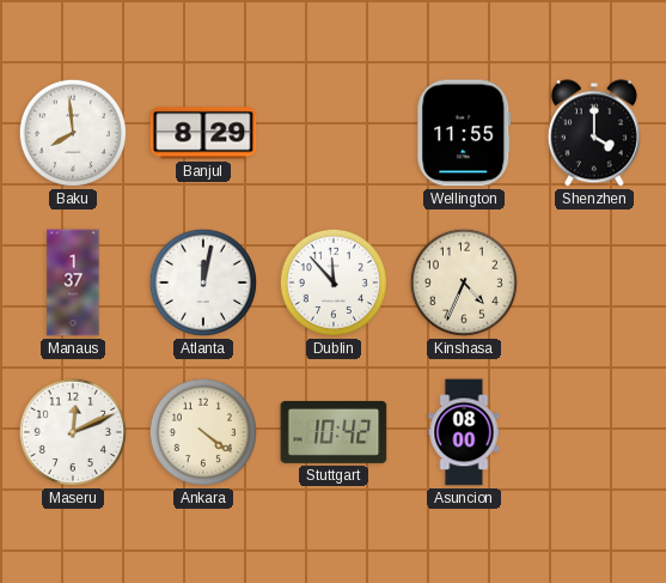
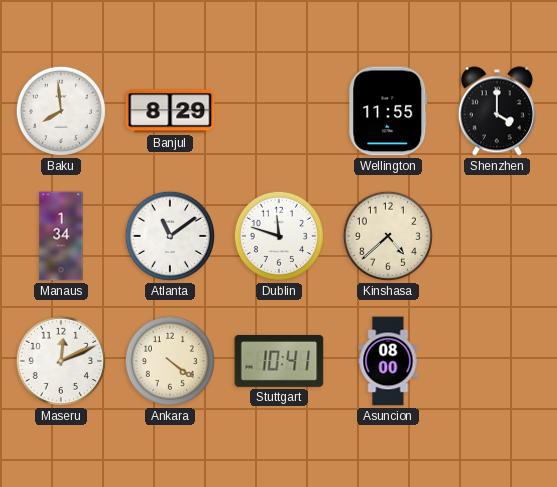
Manaus: 1:37 -> 1:34
Atlanta: 12:02 -> 11:09
Dublin: 11:53 -> 11:48
Kinshasa: 4:34 -> 4:38
Stuttgart: 10:42 -> 10:41
